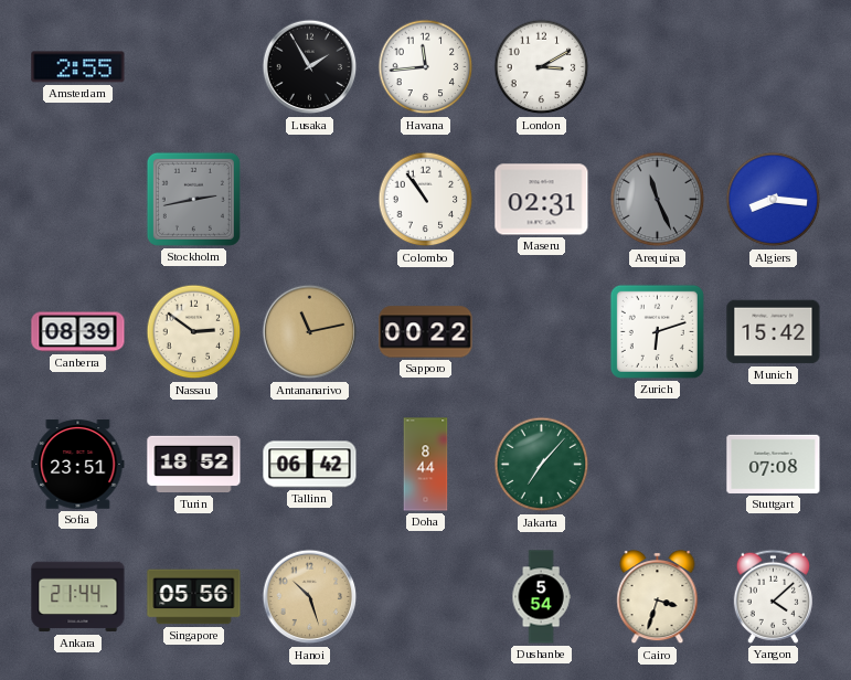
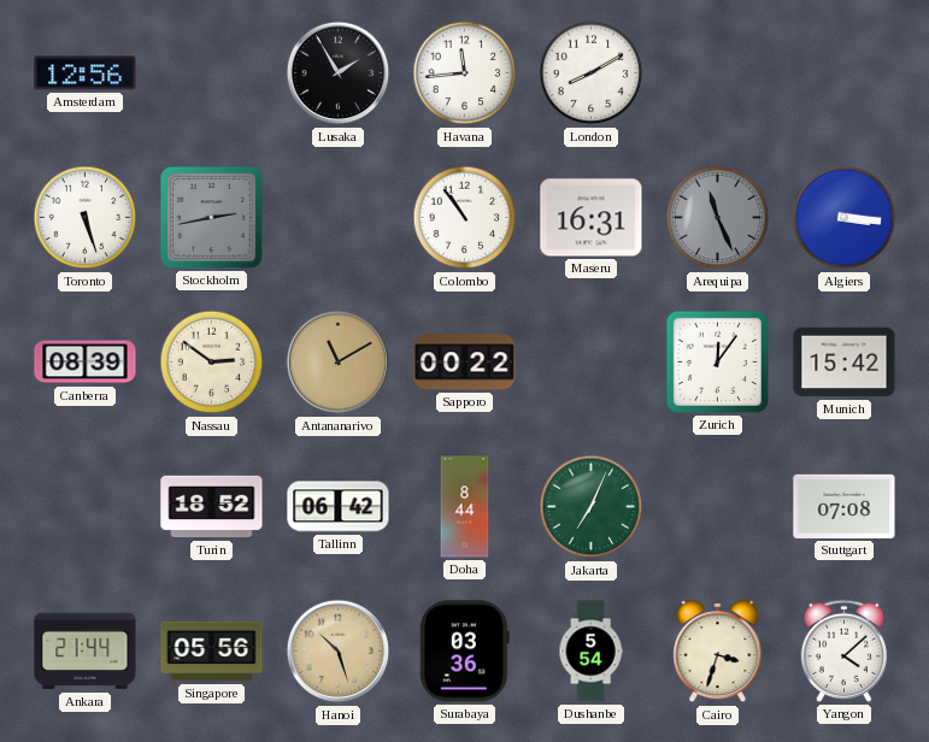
Amsterdam: 2:55 -> 12:56
London: 3:10 -> 8:10
Toronto: none -> 5:27
Maseru: 02:31 -> 16:31
Algiers: 8:16 -> 3:16
Antananarivo: 11:13 -> 11:10
Zurich: 6:12 -> 12:06
Sofia: 23:51 -> none
Jakarta: 7:07 -> 7:04
Surabaya: none -> 03:36
